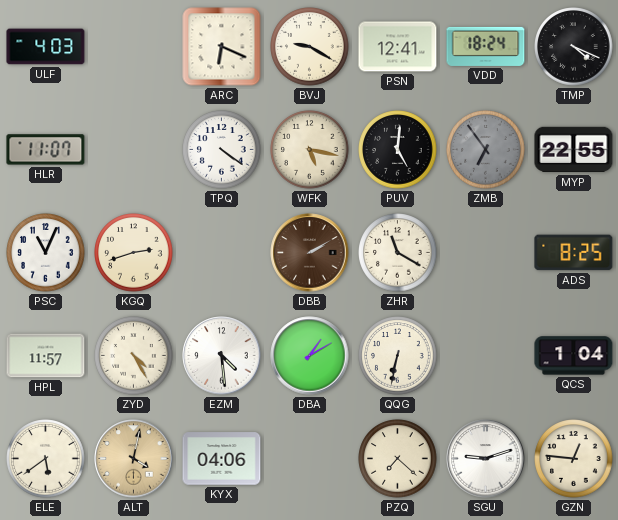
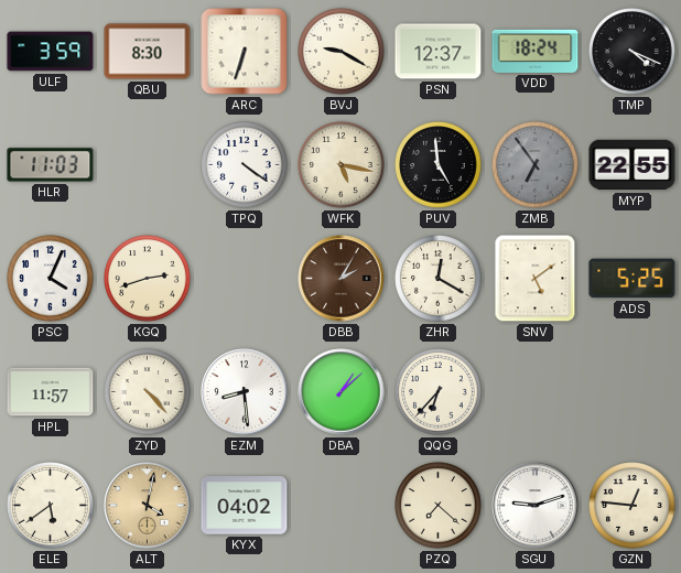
ULF: 4:03 -> 3:59
QBU: none -> 8:30
ARC: 6:19 -> 6:33
PSN: 12:41 -> 12:37
HLR: 11:07 -> 11:03
PUV: 5:01 -> 4:59
PSC: 11:04 -> 4:04
DBB: 2:10 -> 2:05
ZHR: 11:20 -> 12:20
SNV: none -> 5:09
ADS: 8:25 -> 5:25
ZYD: 4:25 -> 4:23
EZM: 4:29 -> 8:29
DBA: 1:10 -> 1:08
QQG: 6:32 -> 6:37
QCS: 1:04 -> none
KYX: 04:06 -> 04:02
